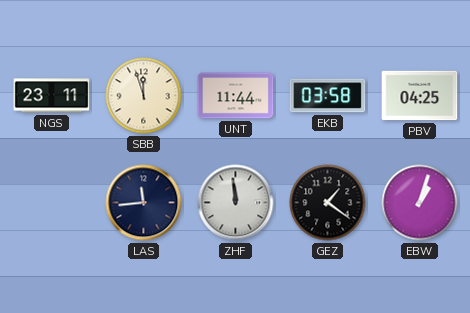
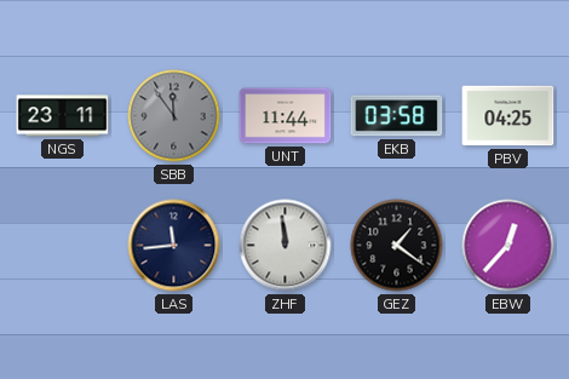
SBB: 11:57 -> 11:54
SBB dial: cream -> grey
EBW: 1:03 -> 12:37
